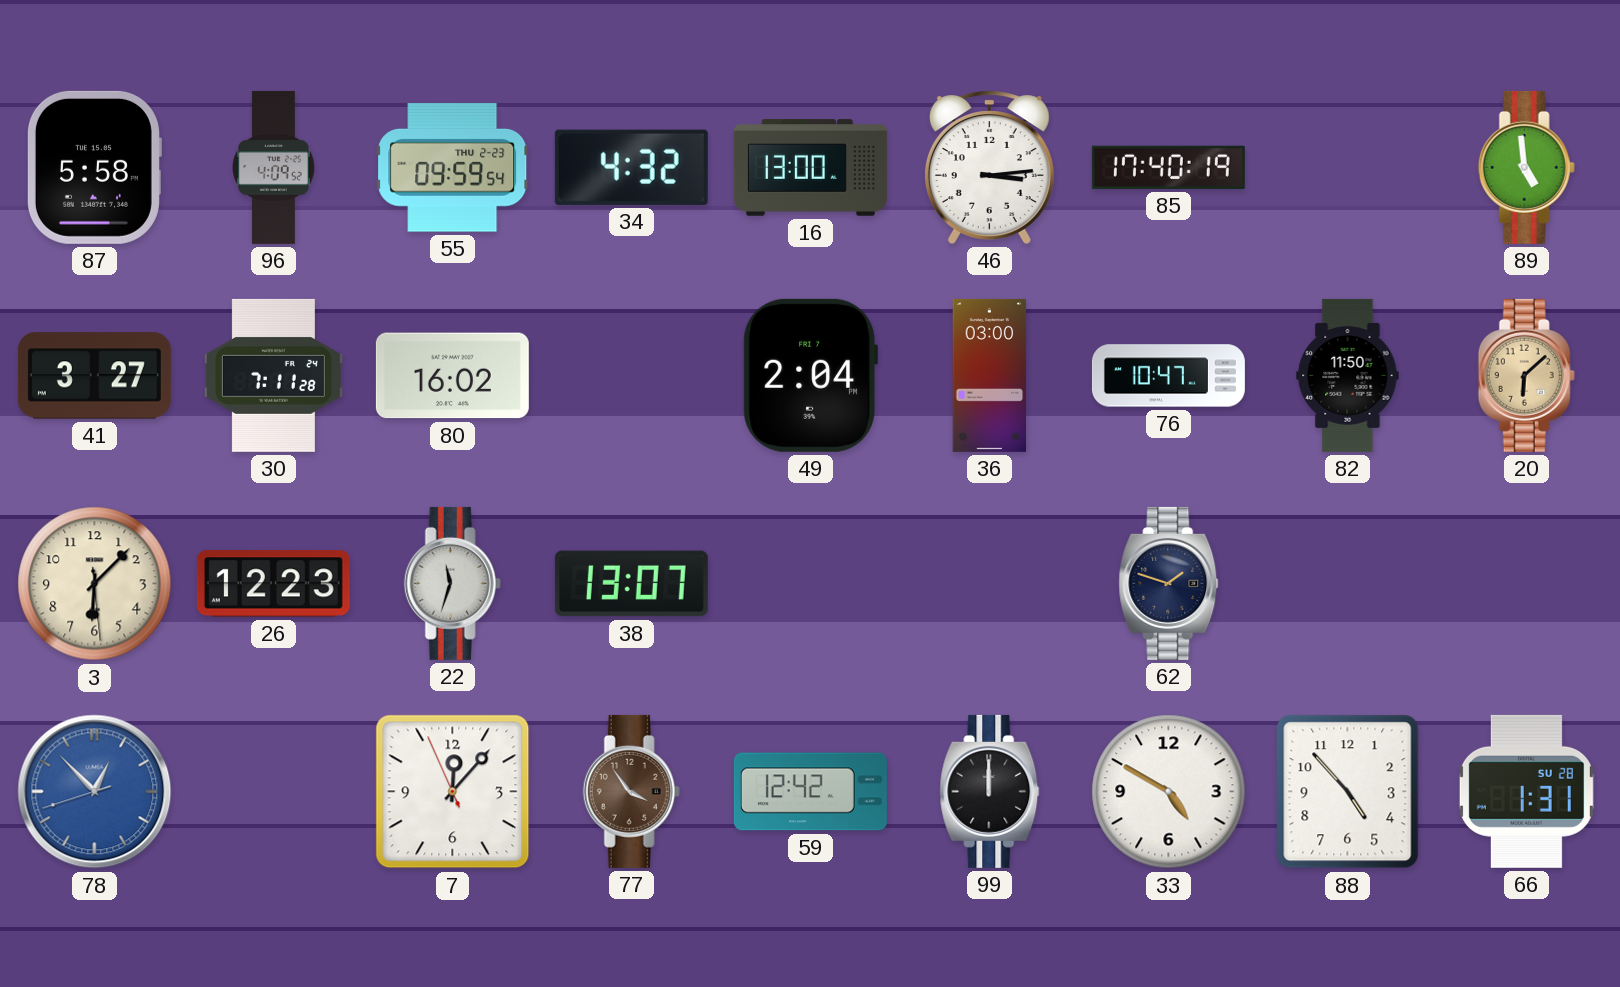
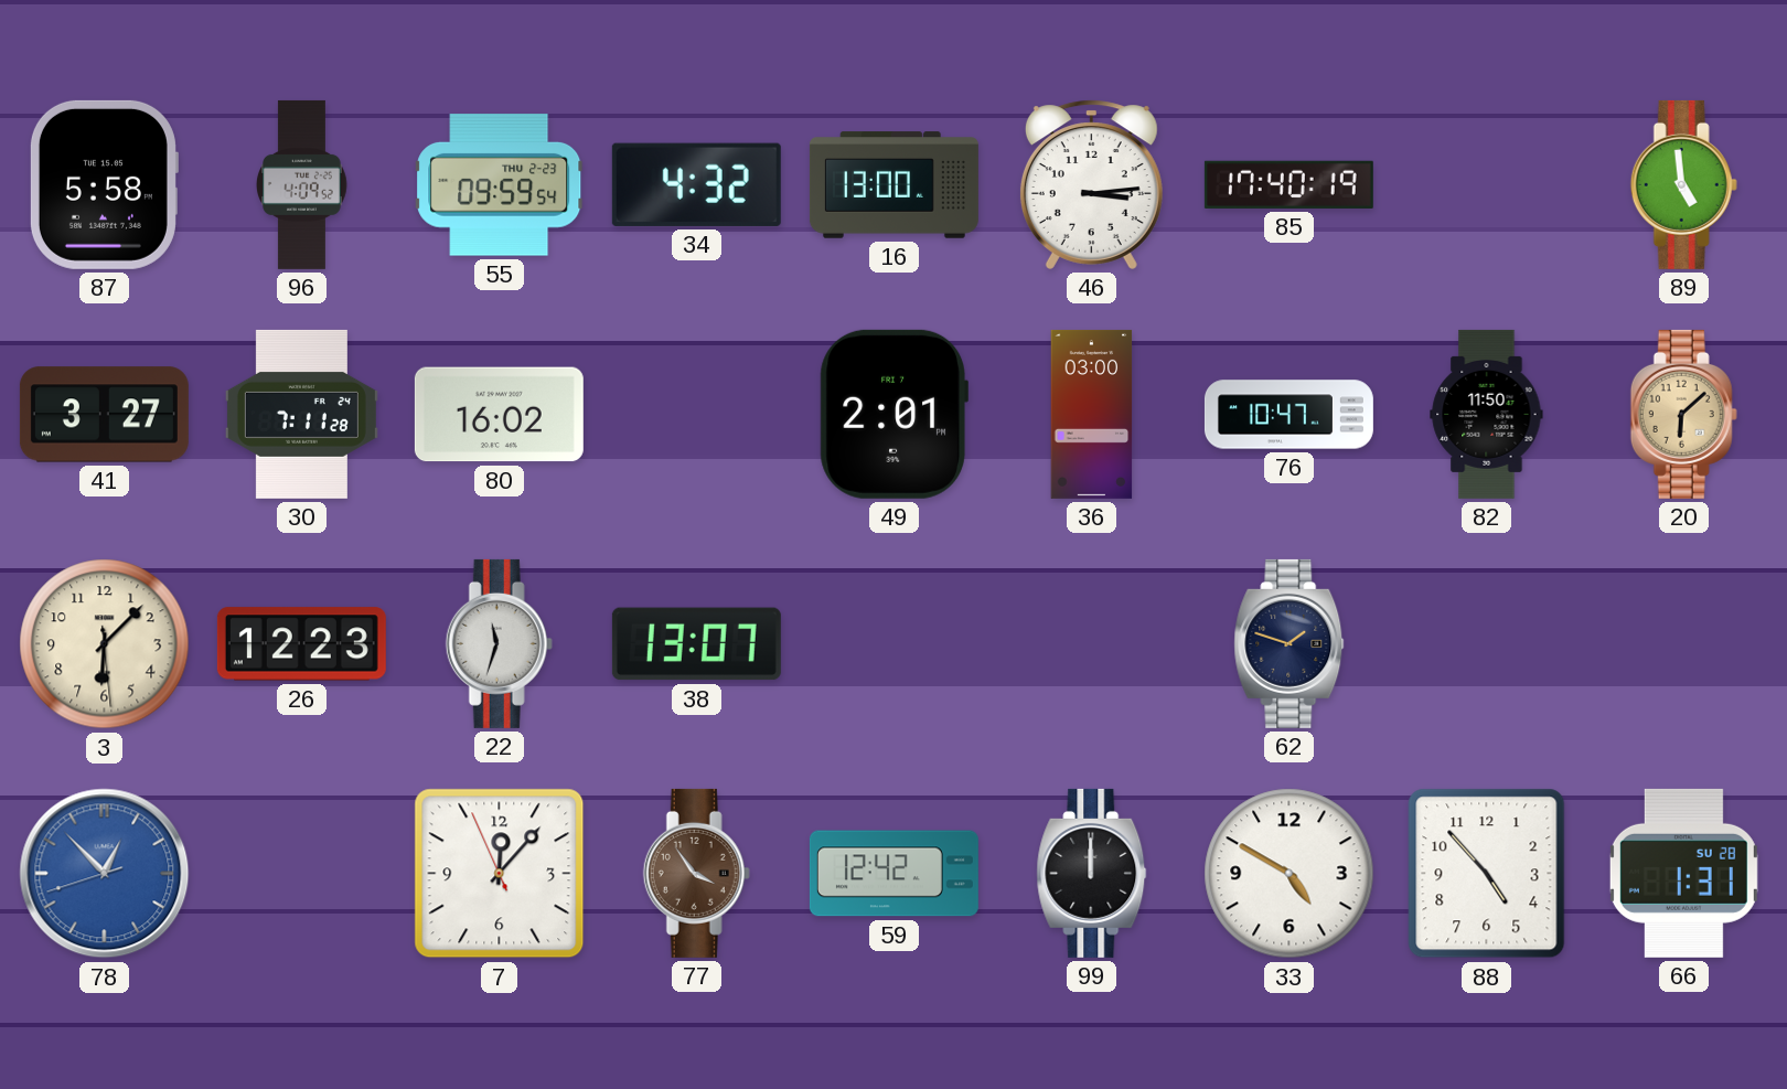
49: 2:04 -> 2:01
